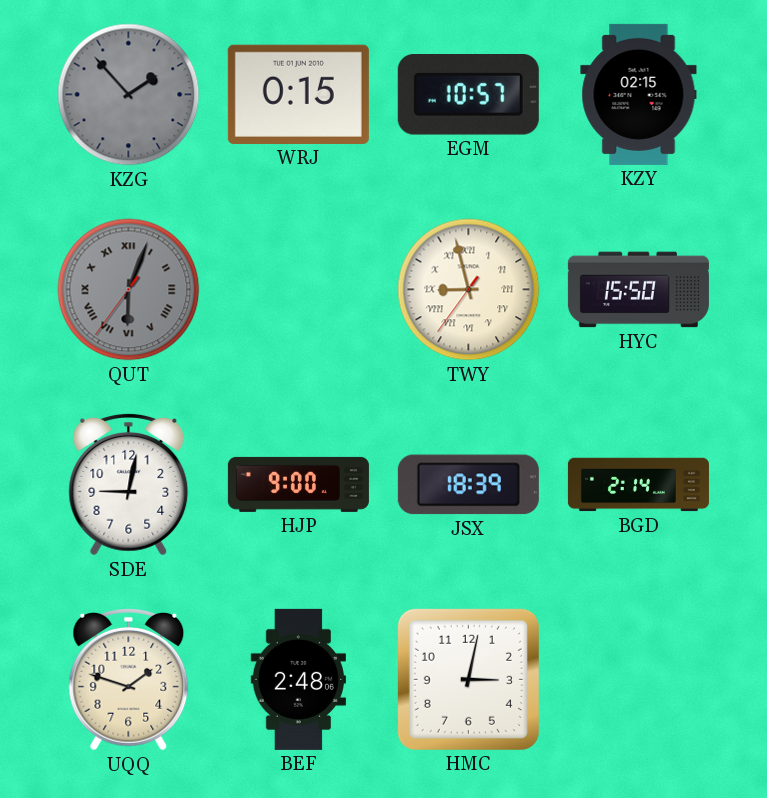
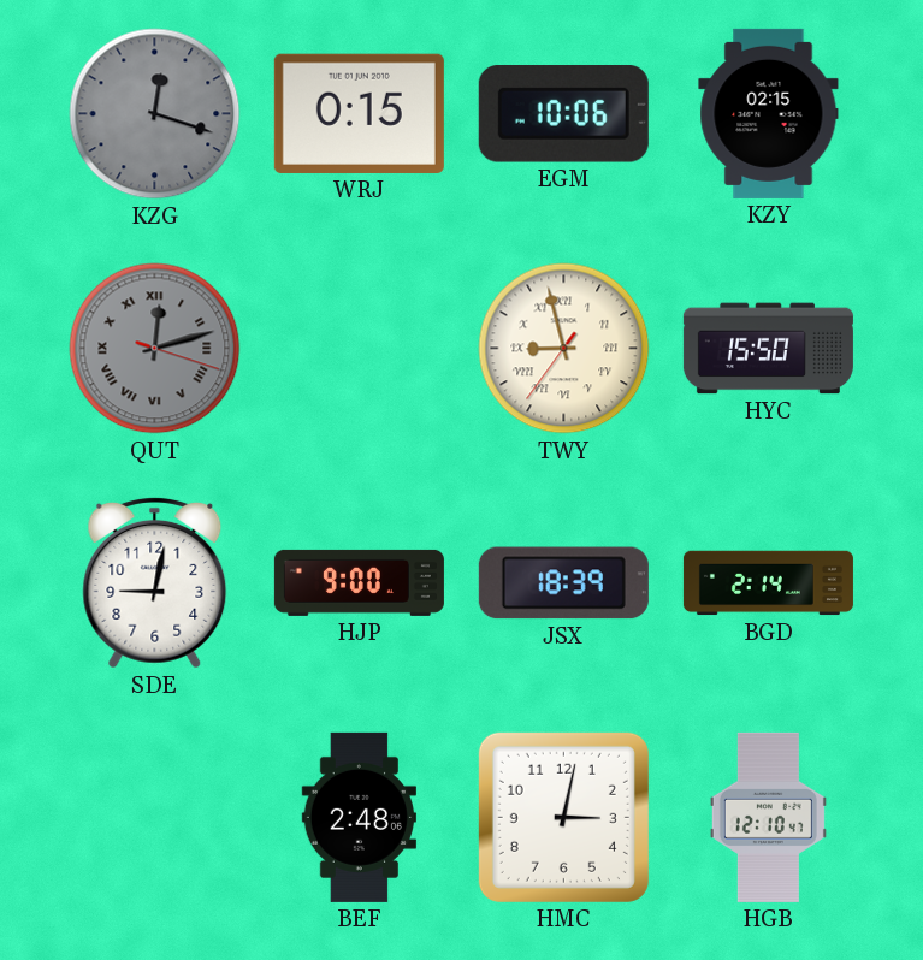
KZG: 1:53 -> 12:18
EGM: 10:57 -> 10:06
QUT: 6:03 -> 12:12
UQQ: 1:48 -> none
HGB: none -> 12:10
